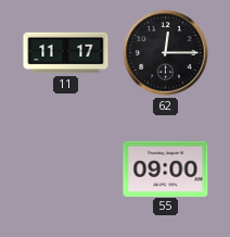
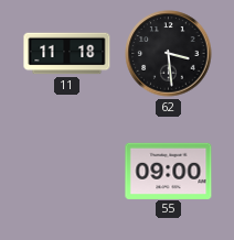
11: 11:17 -> 11:18
62: 12:15 -> 3:29
